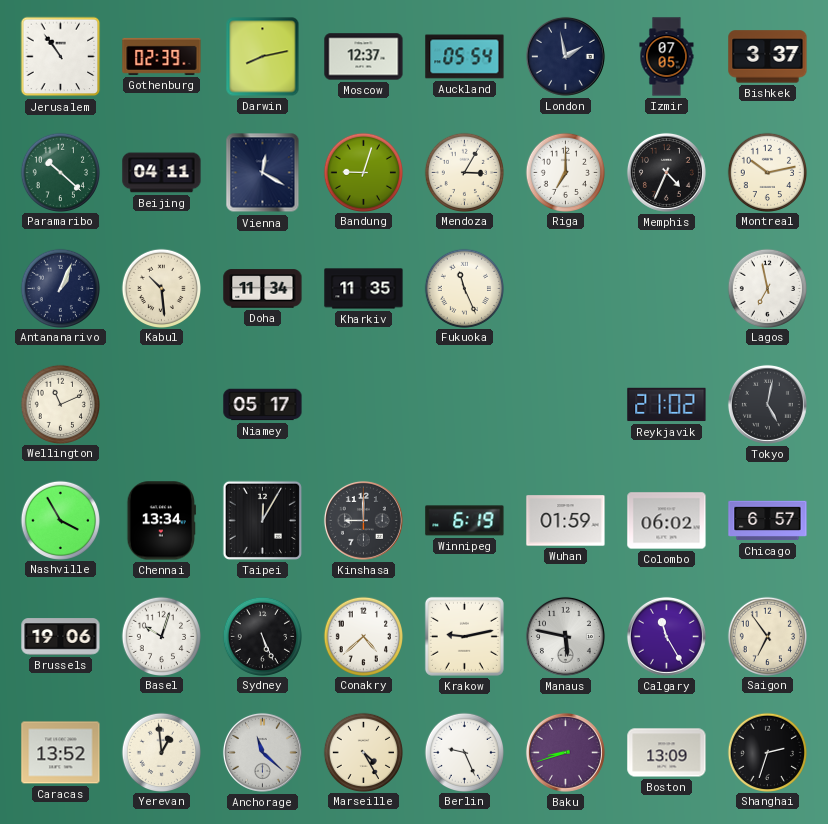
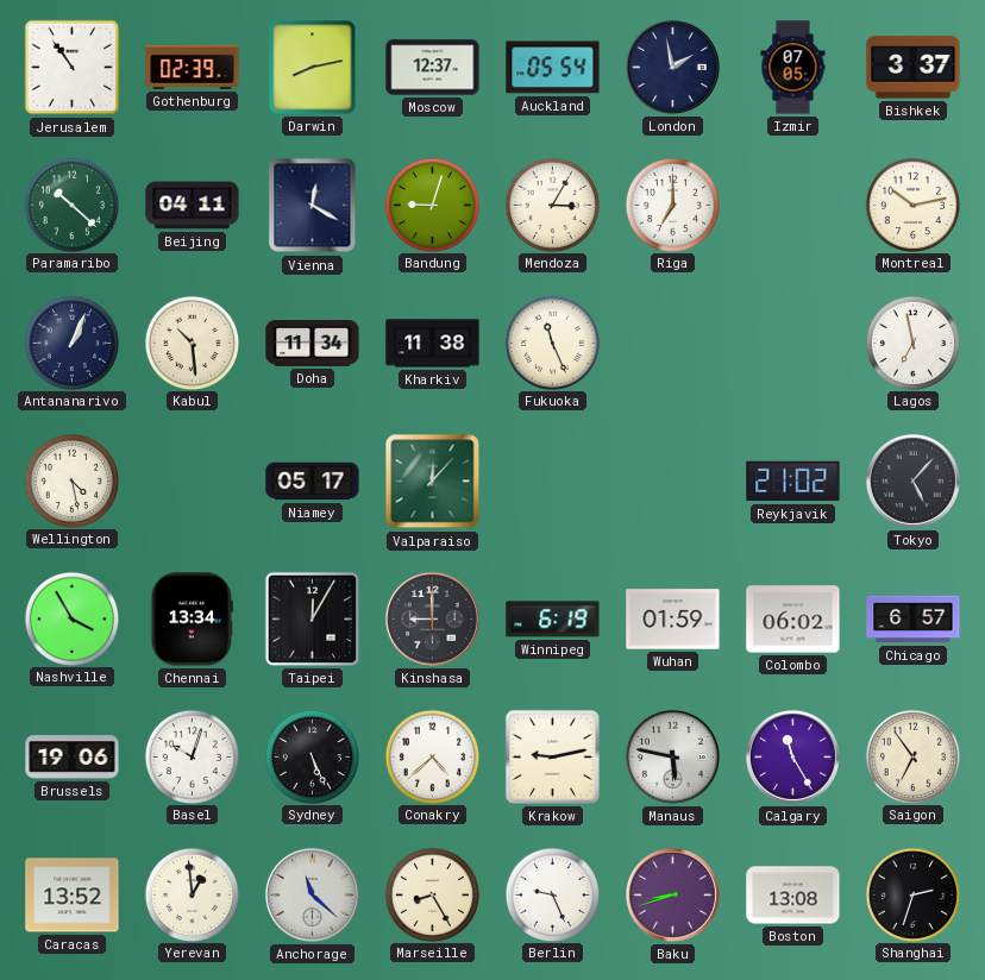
Memphis: 4:34 -> none
Kharkiv: 11:35 -> 11:38
Wellington: 11:11 -> 4:28
Valparaiso: none -> 12:07
Tokyo: 5:02 -> 5:07
Marseille: 4:25 -> 8:25
Boston: 13:09 -> 13:08
